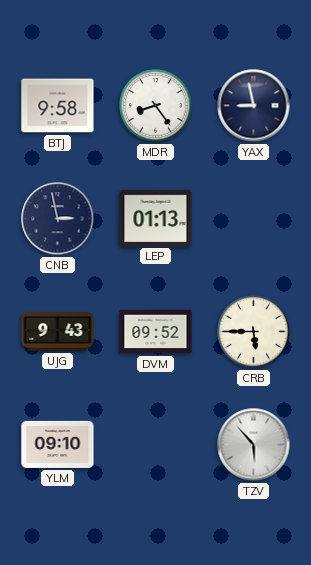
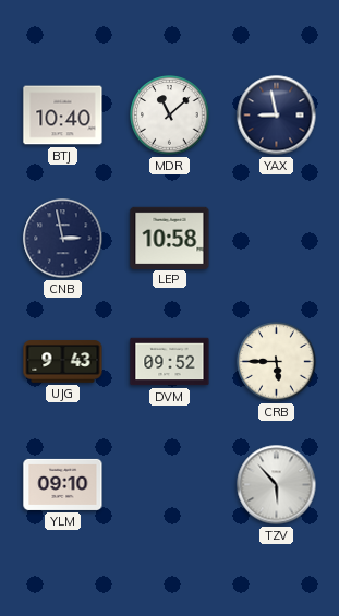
BTJ: 9:58 -> 10:40
MDR: 8:24 -> 11:08
LEP: 01:13 -> 10:58
